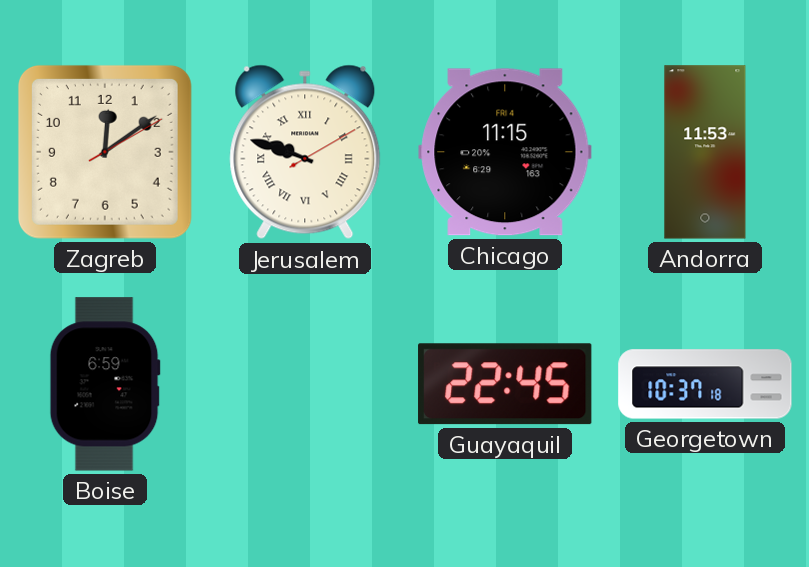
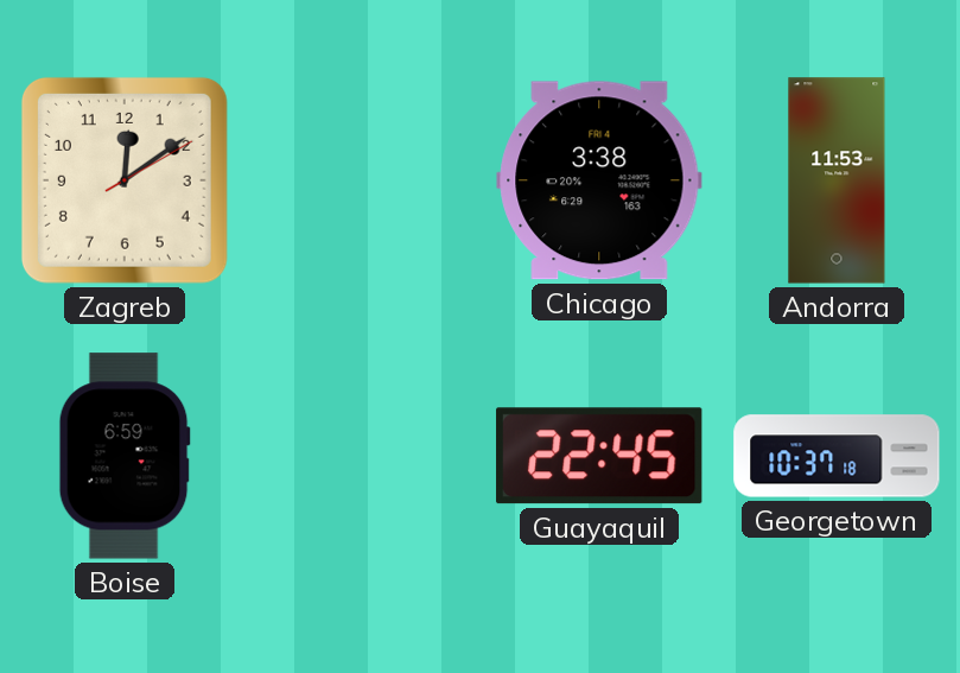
Jerusalem: 9:48 -> none
Chicago: 11:15 -> 3:38
